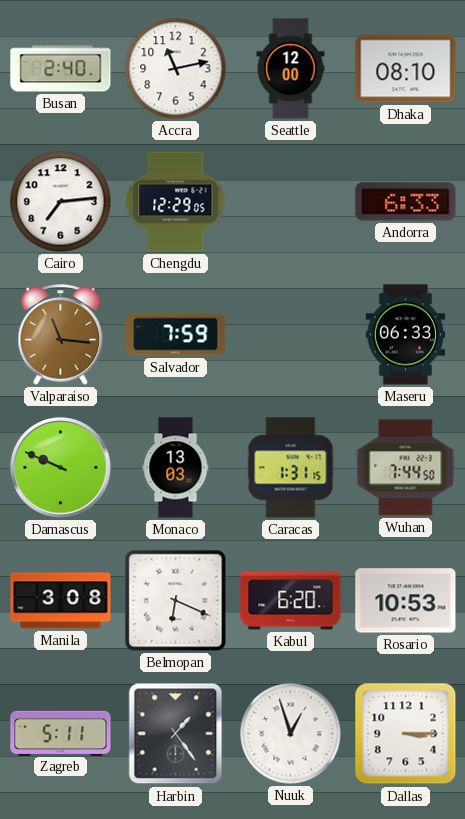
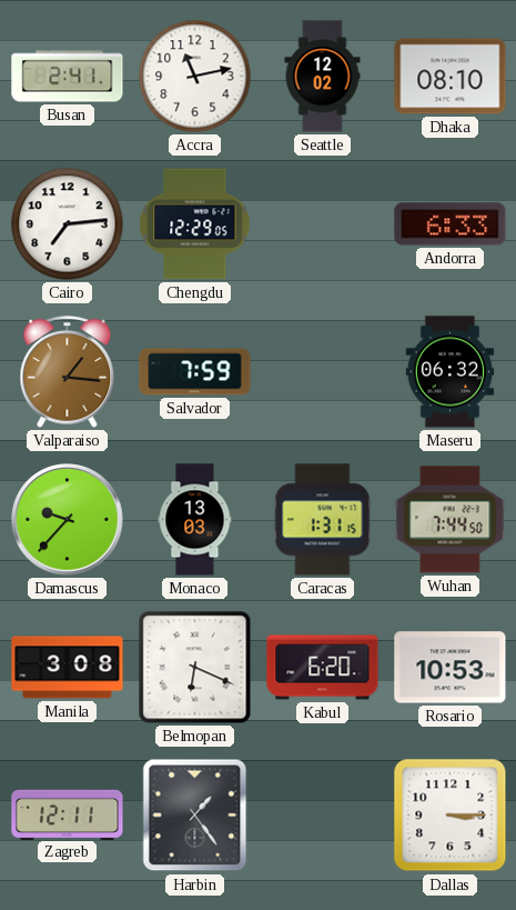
Busan: 2:40 -> 2:41
Seattle: 12:00 -> 12:02
Valparaiso: 11:16 -> 1:16
Maseru: 06:33 -> 06:32
Damascus: 9:49 -> 9:37
Zagreb: 5:11 -> 12:11
Nuuk: 12:57 -> none
